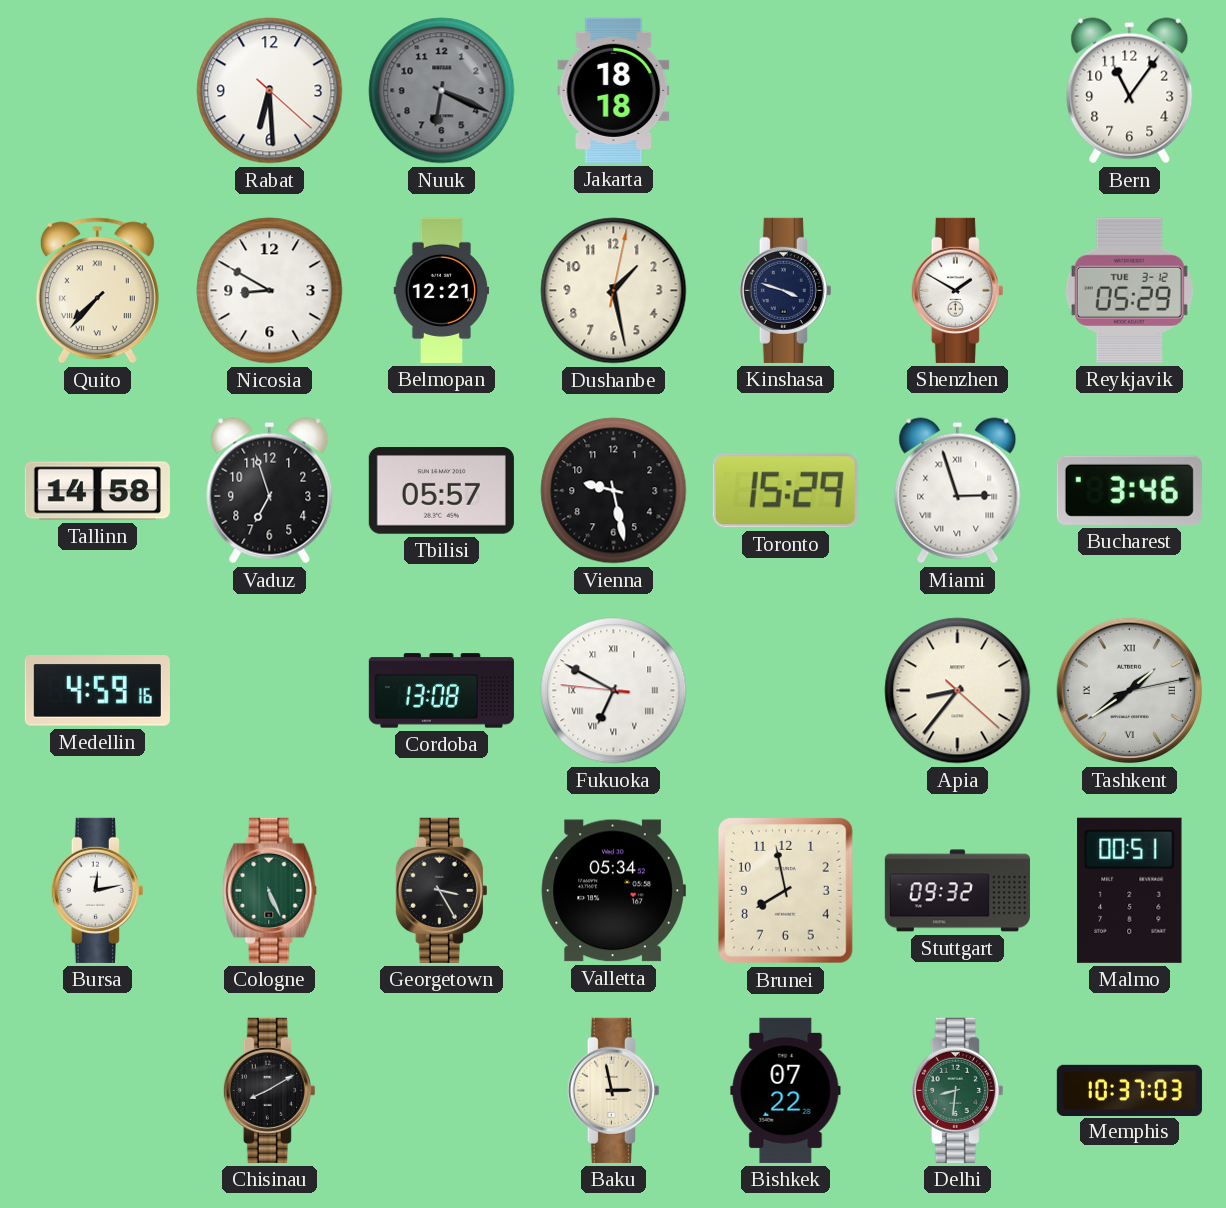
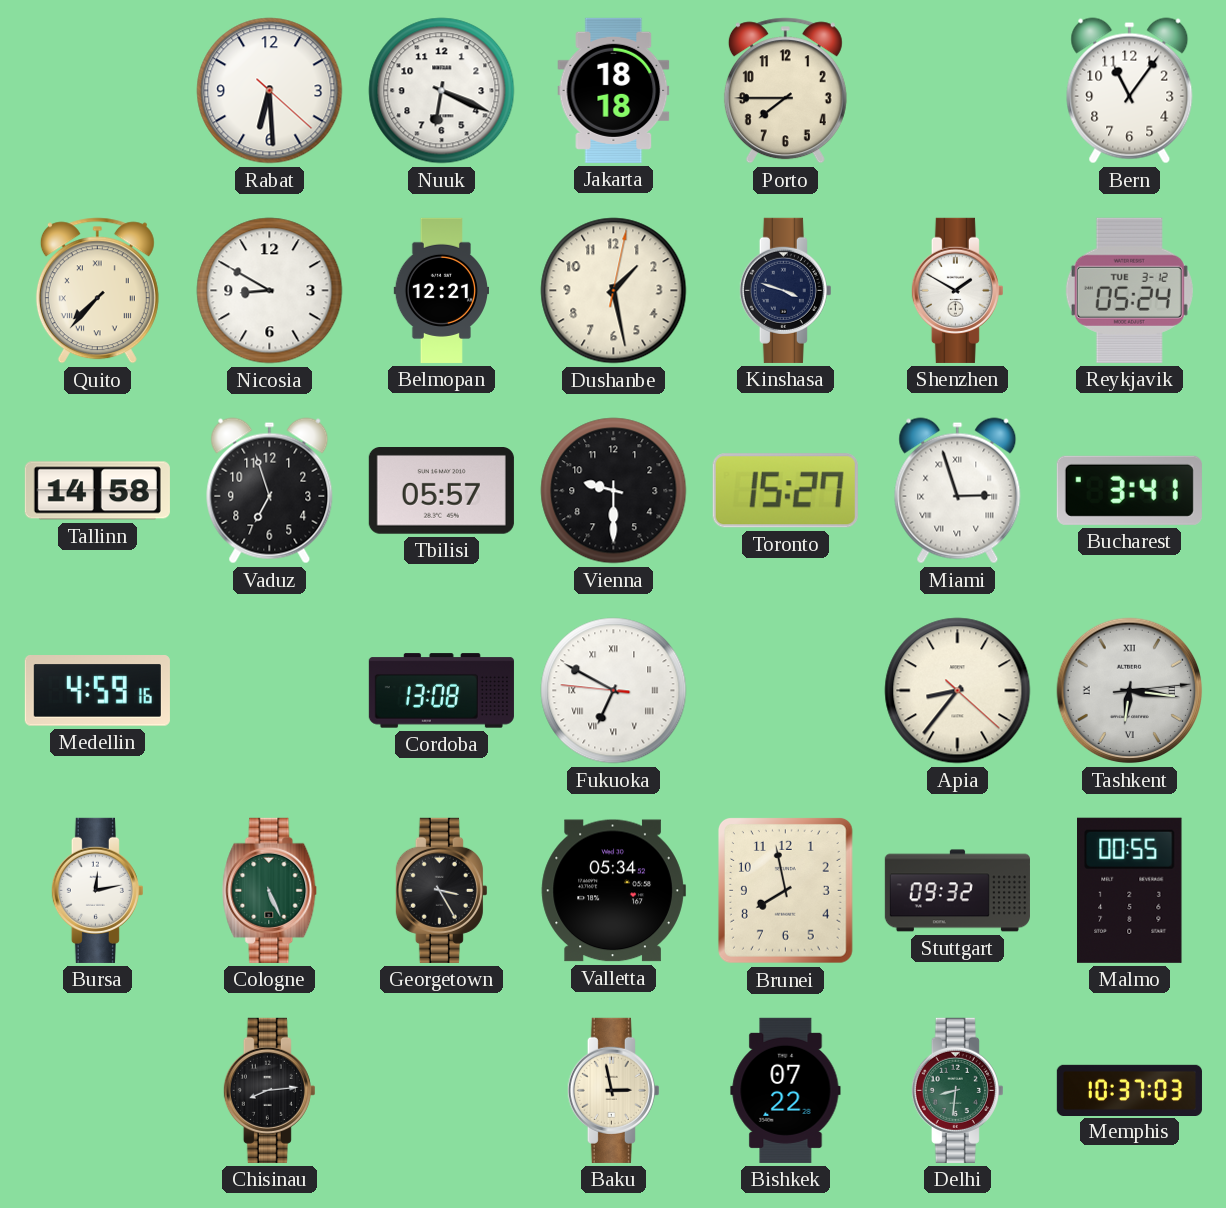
Nuuk dial: grey -> white
Porto: none -> 7:45
Reykjavik: 05:29 -> 05:24
Vienna: 9:28 -> 9:30
Toronto: 15:29 -> 15:27
Bucharest: 3:46 -> 3:41
Tashkent: 1:39 -> 6:16
Malmo: 00:51 -> 00:55
Chisinau: 8:10 -> 8:14
